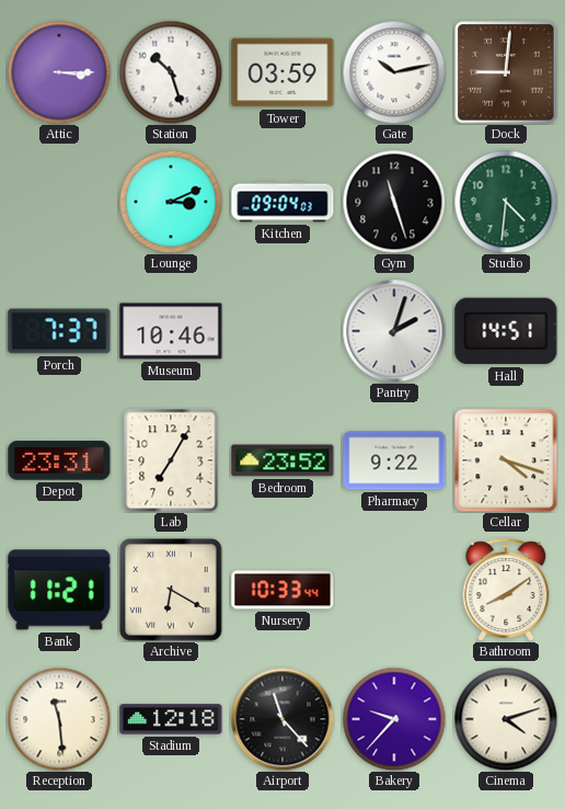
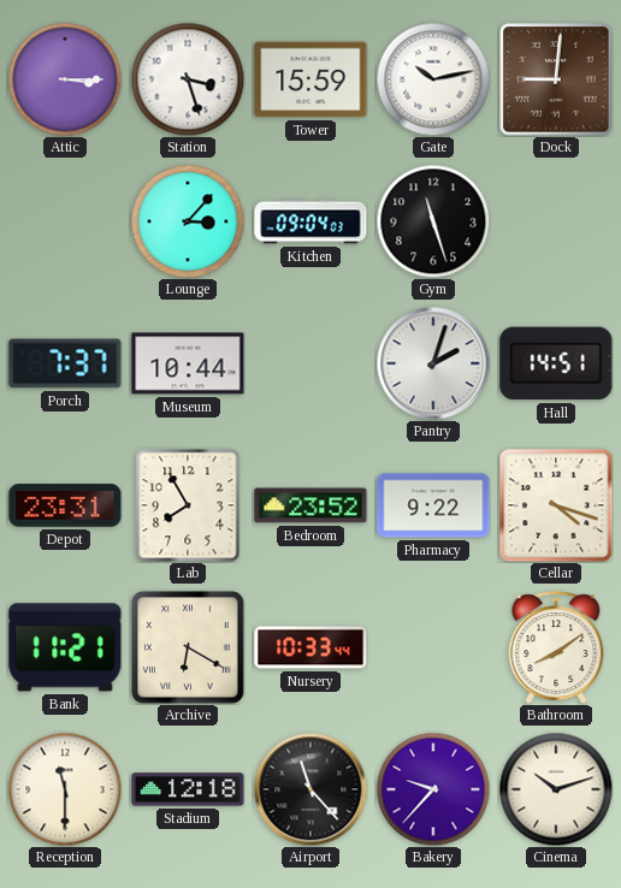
Station: 10:27 -> 3:27
Tower: 03:59 -> 15:59
Lounge: 3:11 -> 3:07
Studio: 4:31 -> none
Museum: 10:46 -> 10:44
Lab: 7:05 -> 7:55
Reception: 11:29 -> 11:30
Cinema: 4:12 -> 10:12
